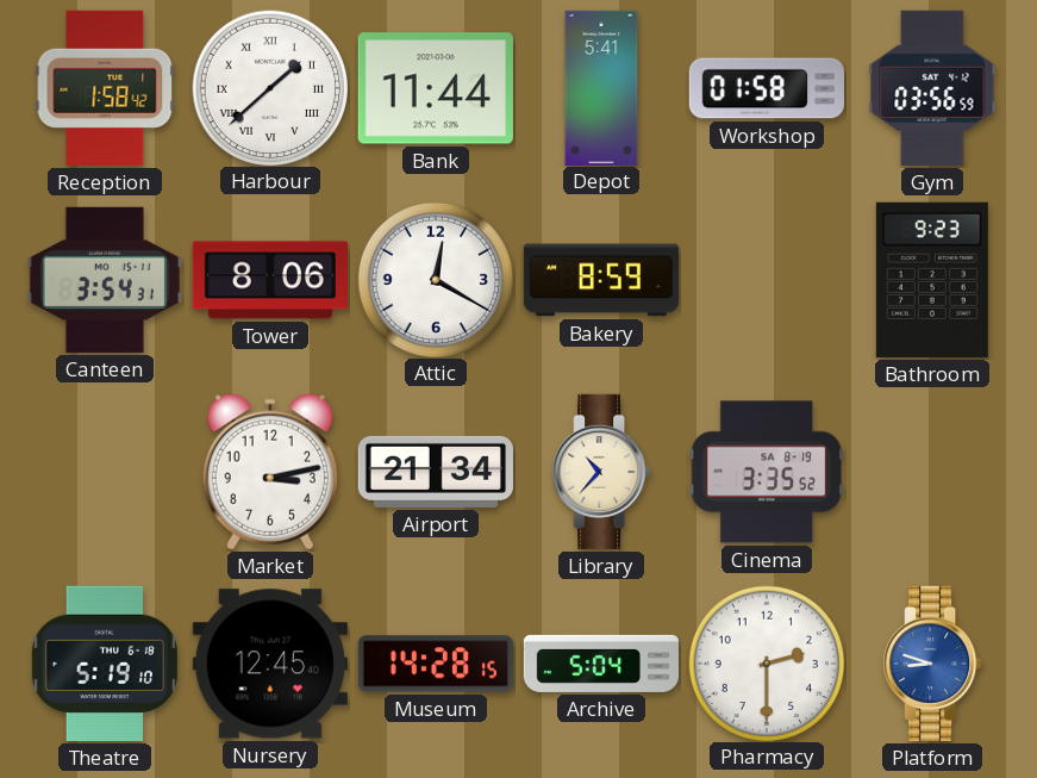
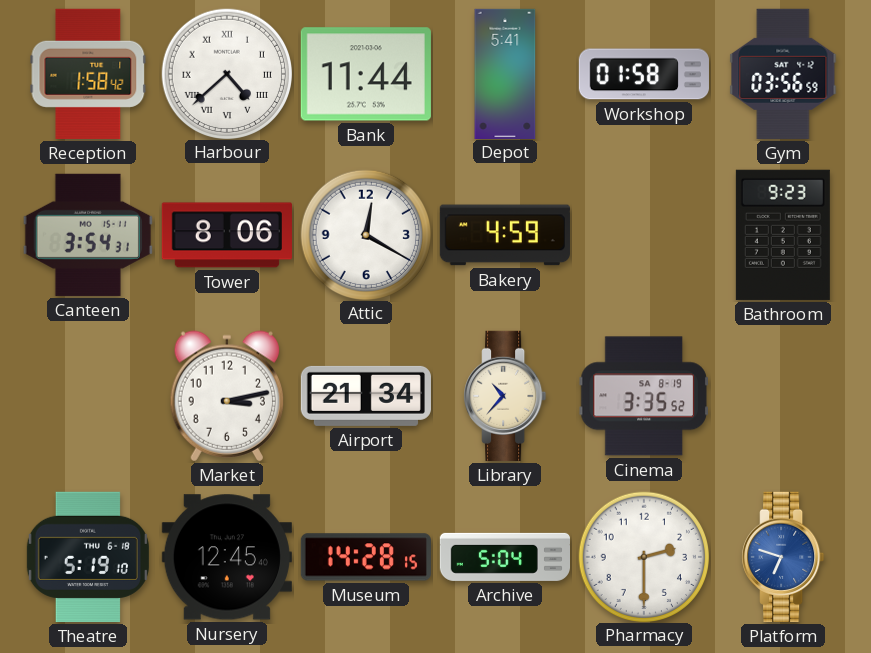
Harbour: 1:38 -> 4:38
Bakery: 8:59 -> 4:59
Platform: 8:48 -> 6:48
